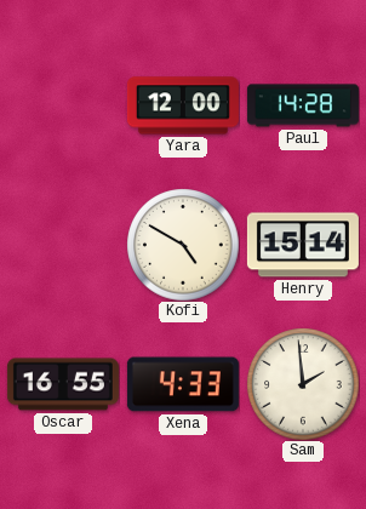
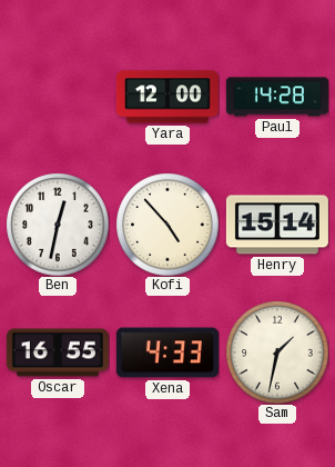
Ben: none -> 12:32
Kofi: 4:50 -> 4:53
Sam: 1:59 -> 1:32
